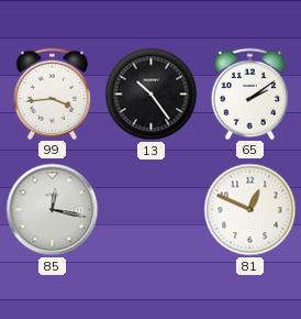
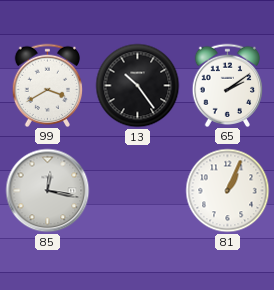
99: 3:44 -> 3:40
81: 12:49 -> 1:04
